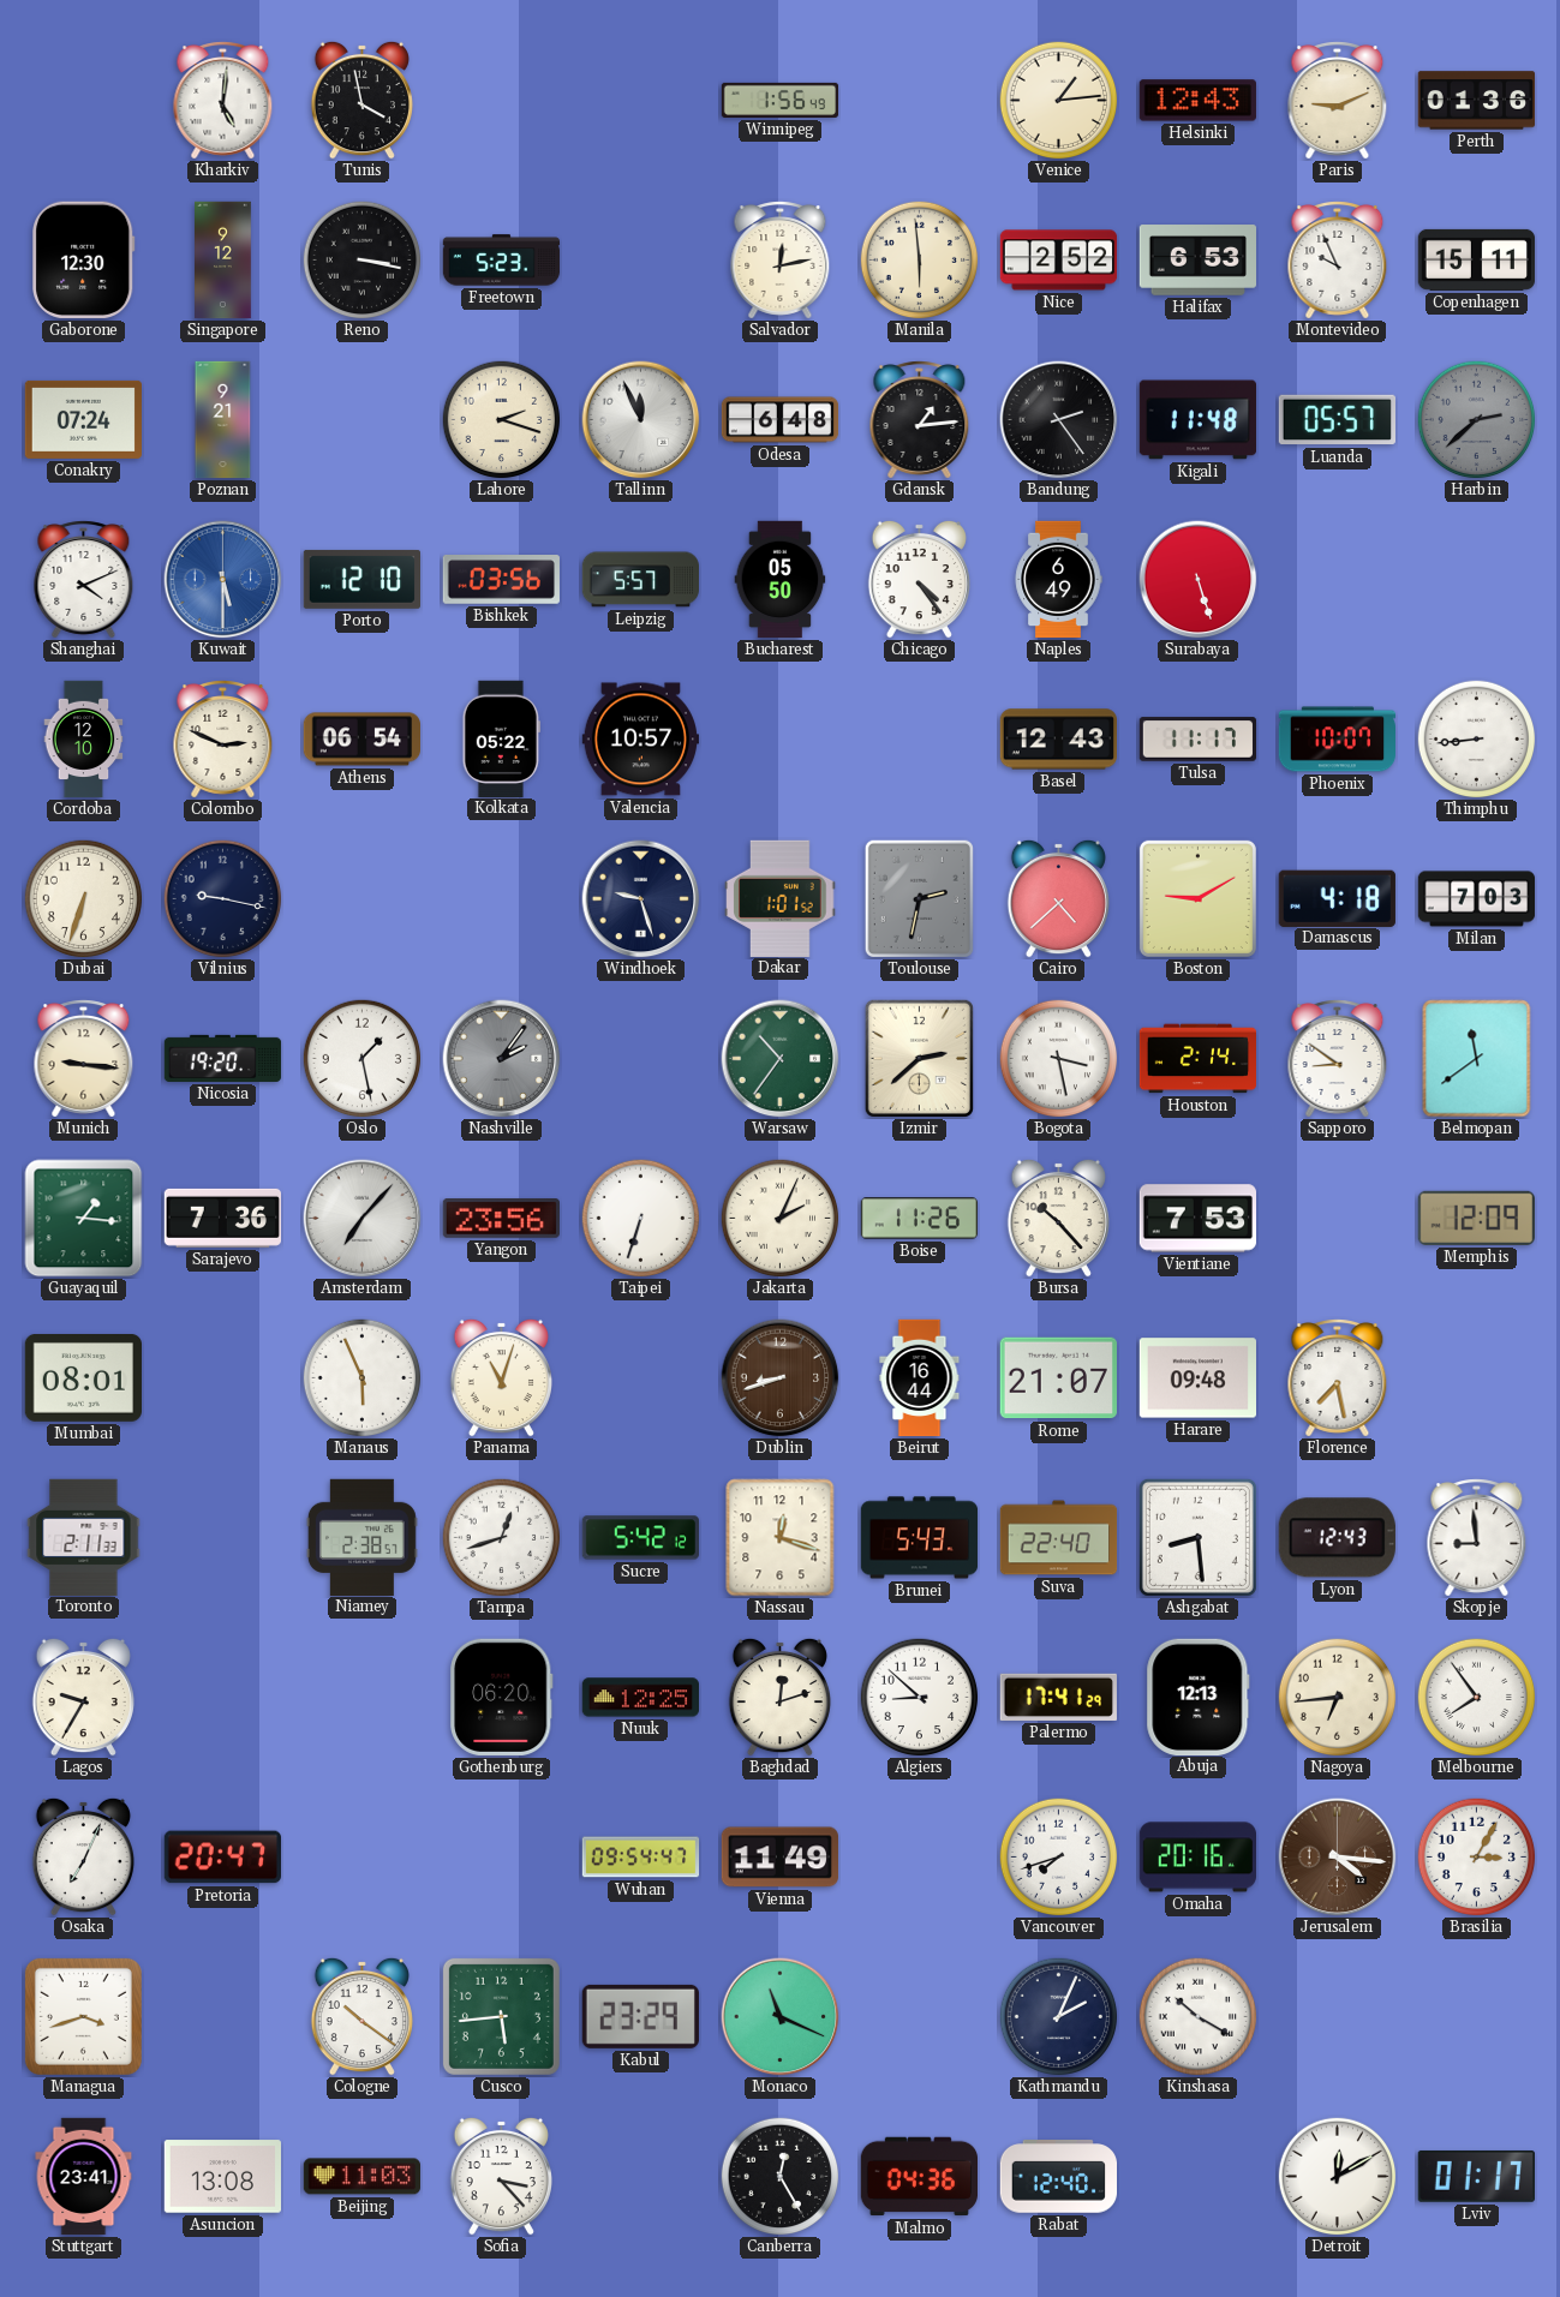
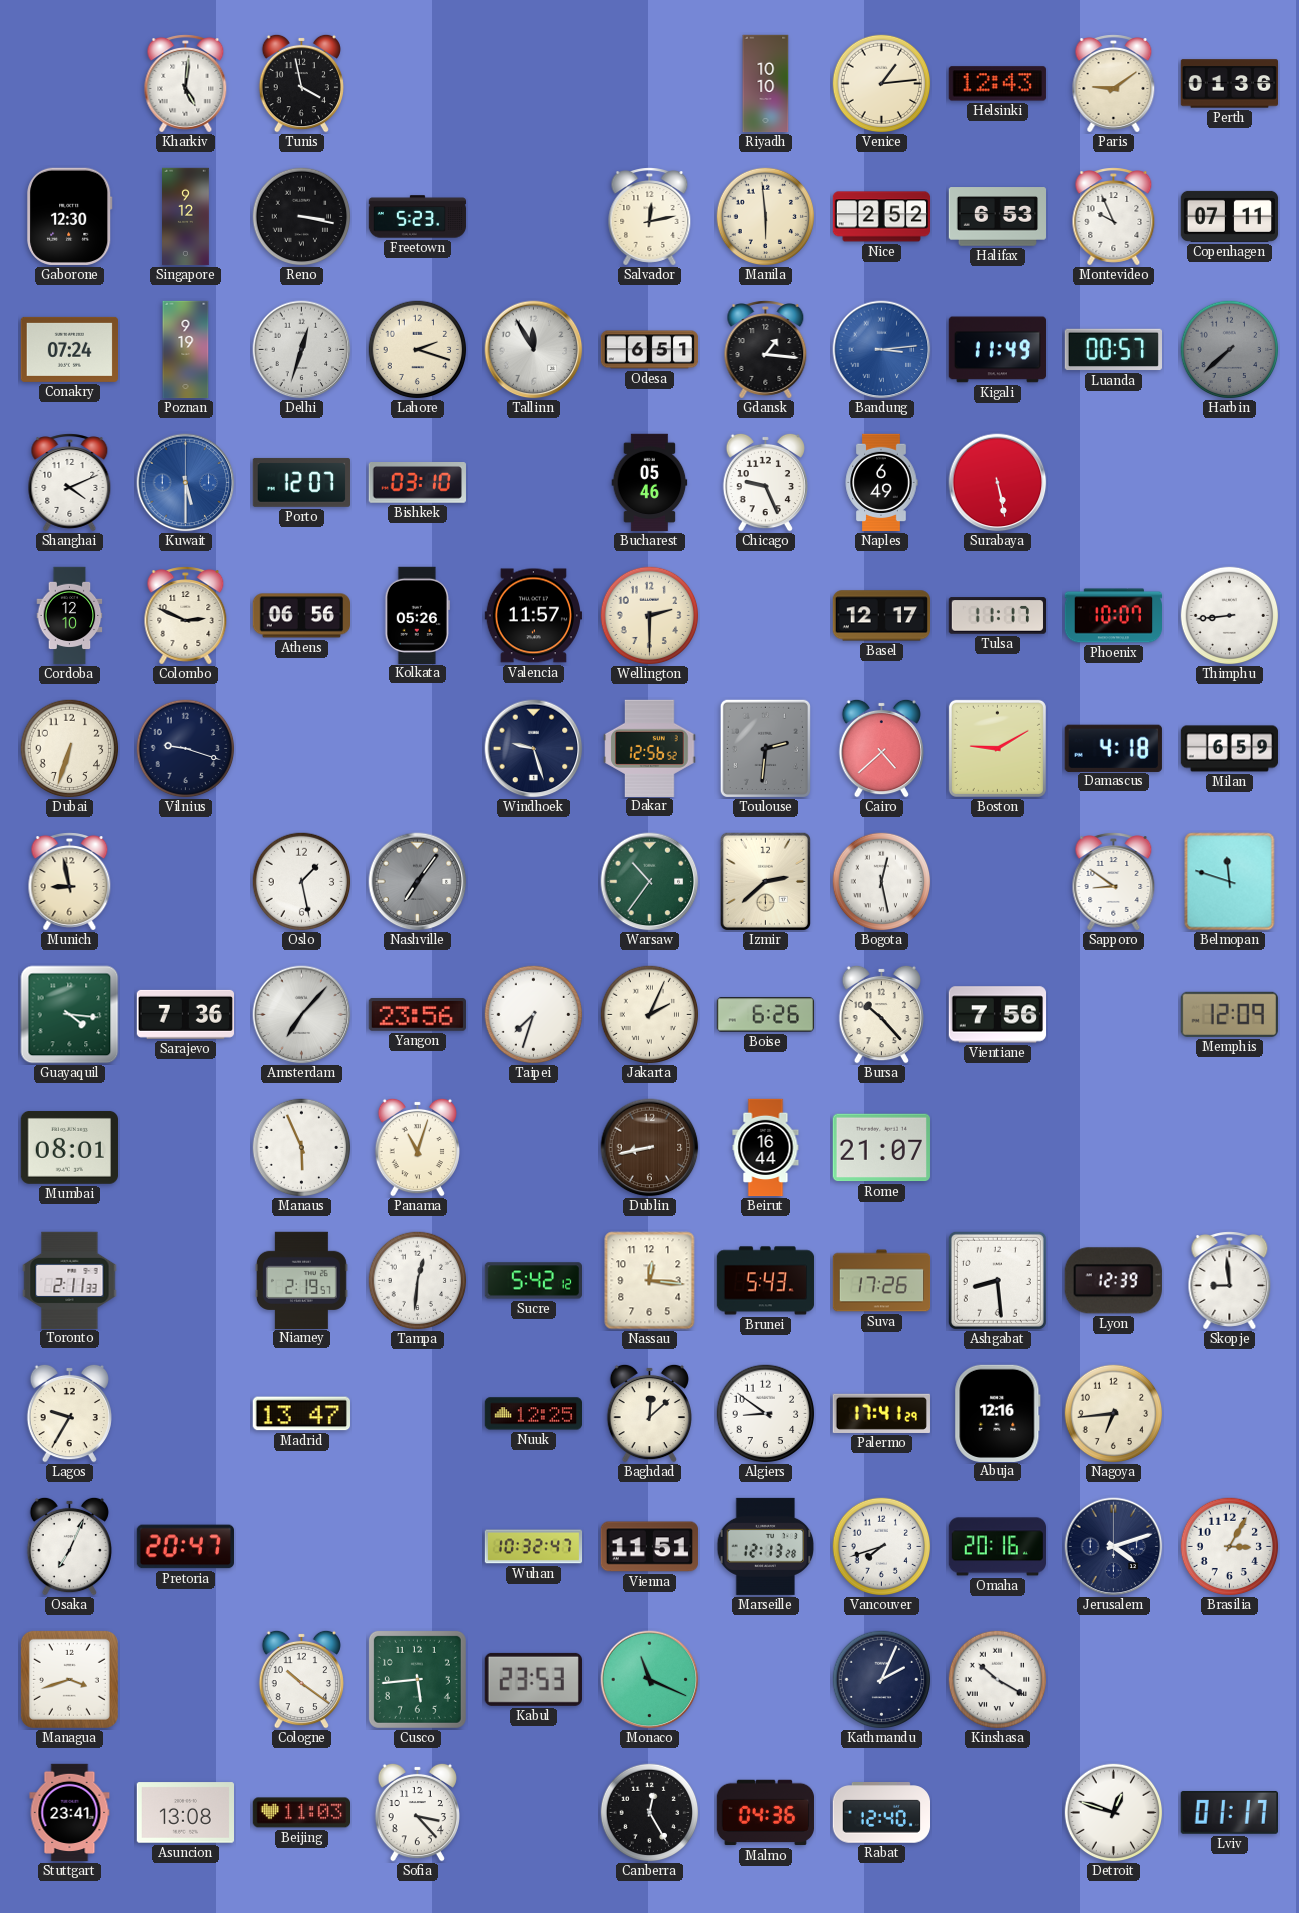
Winnipeg: 1:56 -> none
Riyadh: none -> 10:10
Paris: 9:11 -> 9:09
Copenhagen: 15:11 -> 07:11
Poznan: 9:21 -> 9:19
Delhi: none -> 12:33
Tallinn: 11:56 -> 11:55
Odesa: 6:48 -> 6:51
Gdansk: 1:14 -> 1:16
Bandung: 2:24 -> 3:14
Bandung dial: black -> blue
Kigali: 11:48 -> 11:49
Luanda: 05:57 -> 00:57
Harbin: 2:38 -> 7:38
Porto: 12:10 -> 12:07
Bishkek: 03:56 -> 03:10
Leipzig: 5:57 -> none
Bucharest: 05:50 -> 05:46
Chicago: 4:24 -> 9:26
Surabaya: 5:27 -> 5:28
Athens: 06:54 -> 06:56
Kolkata: 05:22 -> 05:26
Valencia: 10:57 -> 11:57
Wellington: none -> 2:30
Basel: 12:43 -> 12:17
Vilnius: 9:17 -> 9:18
Dakar: 1:01 -> 12:56
Toulouse: 2:32 -> 2:31
Milan: 7:03 -> 6:59
Munich: 9:16 -> 8:58
Nicosia: 19:20 -> none
Nashville: 2:06 -> 7:06
Bogota: 3:28 -> 12:28
Houston: 2:14 -> none
Belmopan: 11:39 -> 11:48
Guayaquil: 1:16 -> 4:16
Taipei: 6:33 -> 7:33
Boise: 11:26 -> 6:26
Vientiane: 7:53 -> 7:56
Dublin: 8:42 -> 8:43
Harare: 09:48 -> none
Florence: 7:28 -> none
Niamey: 2:38 -> 2:19
Tampa: 12:42 -> 12:31
Nassau: 12:18 -> 12:16
Suva: 22:40 -> 17:26
Lyon: 12:43 -> 12:39
Madrid: none -> 13:47
Gothenburg: 06:20 -> none
Baghdad: 12:12 -> 12:08
Algiers: 8:52 -> 8:51
Abuja: 12:13 -> 12:16
Melbourne: 7:54 -> none
Wuhan: 09:54 -> 10:32
Vienna: 11:49 -> 11:51
Marseille: none -> 12:13
Jerusalem: 4:16 -> 4:12
Jerusalem dial: brown -> navy
Kabul: 23:29 -> 23:53
Detroit: 12:10 -> 12:48
